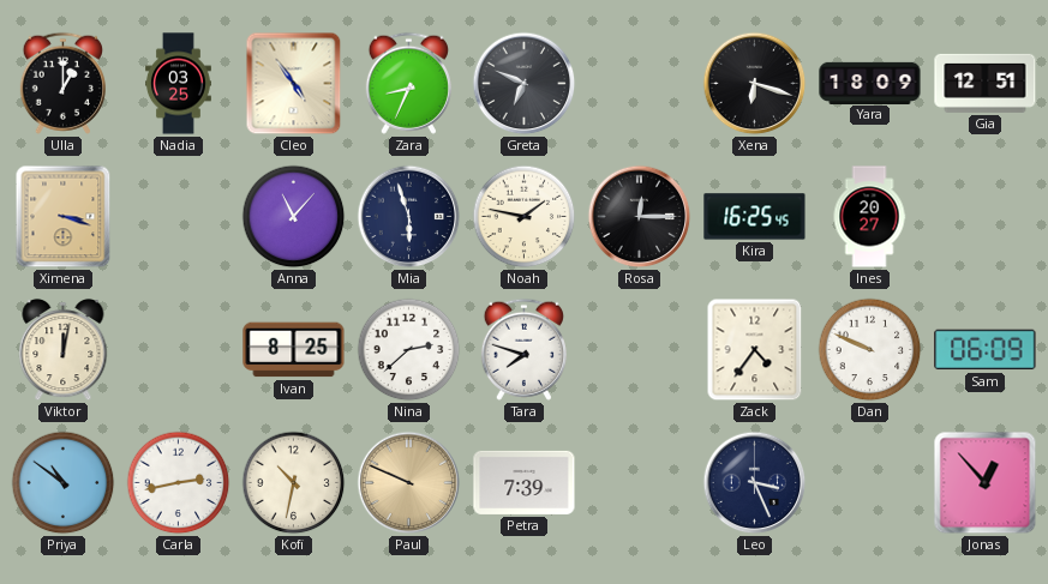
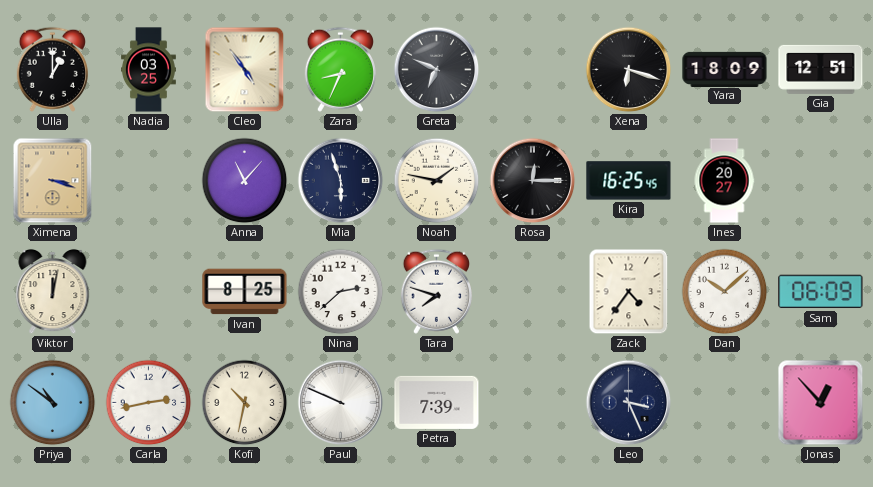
Dan: 9:49 -> 10:08
Paul dial: champagne -> white
